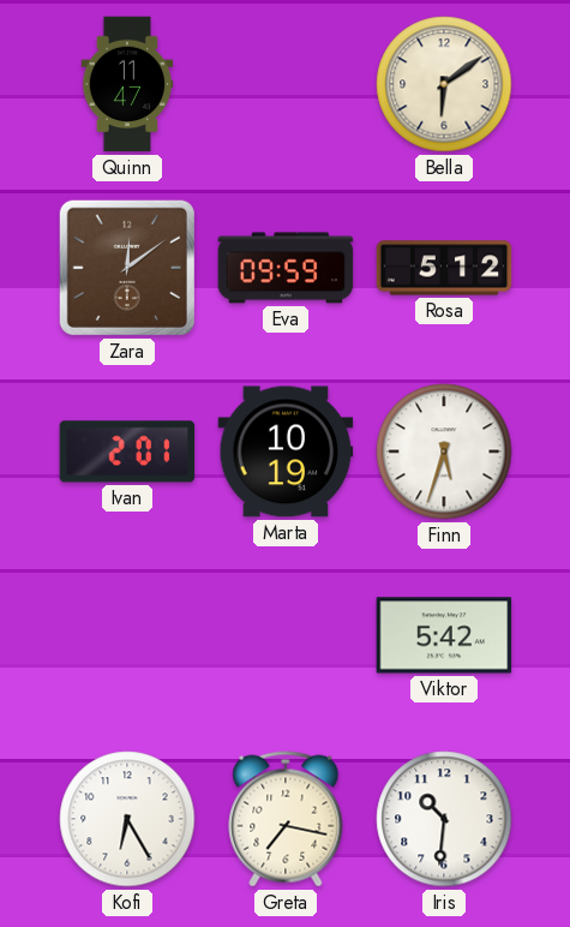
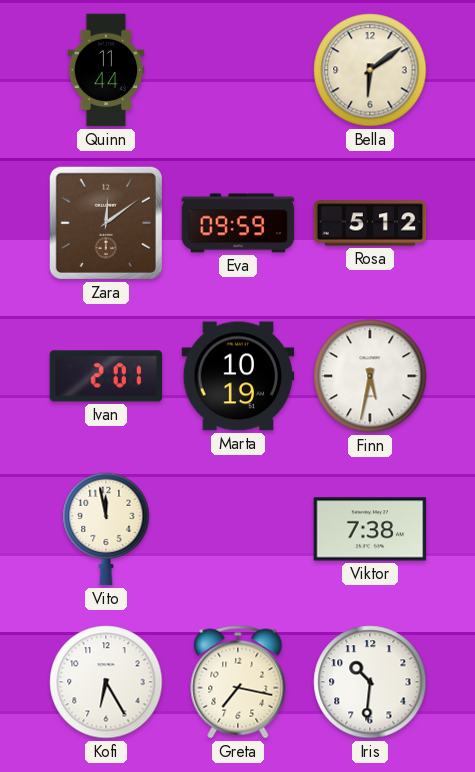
Quinn: 11:47 -> 11:44
Finn: 5:33 -> 5:32
Vito: none -> 11:58
Viktor: 5:42 -> 7:38
